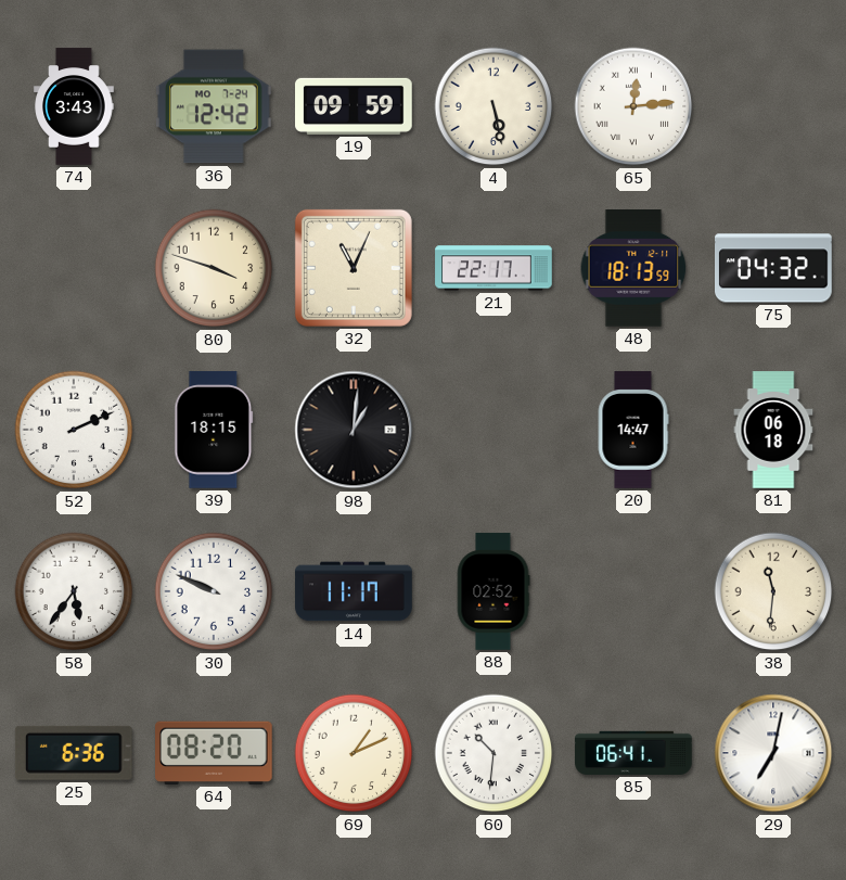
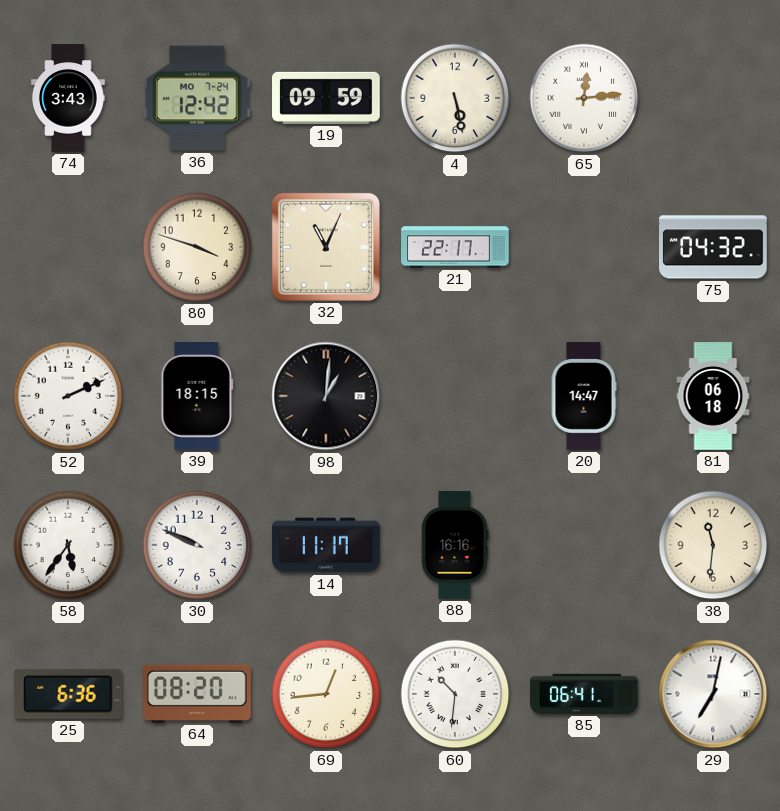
48: 18:13 -> none
88: 02:52 -> 16:16
69: 1:11 -> 12:44
